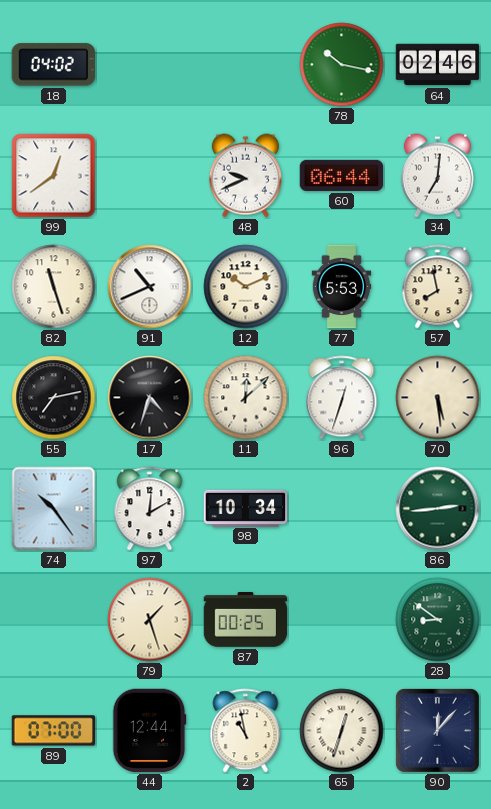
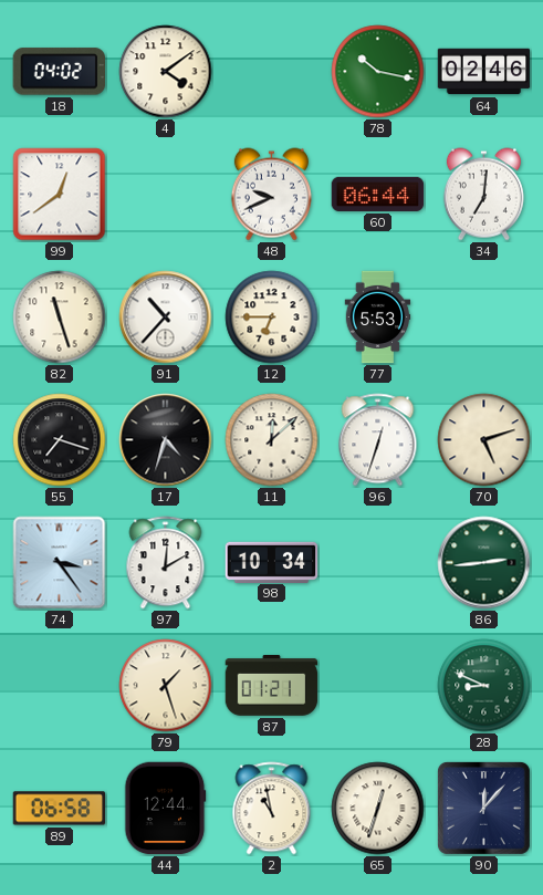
4: none -> 4:09
91: 10:41 -> 10:37
12: 10:11 -> 6:45
57: 7:58 -> none
55: 7:13 -> 7:18
70: 5:29 -> 5:12
74: 10:24 -> 3:24
87: 00:25 -> 01:21
28: 8:51 -> 8:49
89: 07:00 -> 06:58
